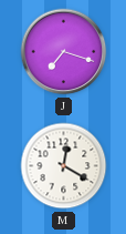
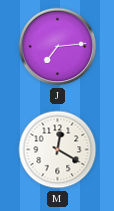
J: 7:18 -> 7:14
